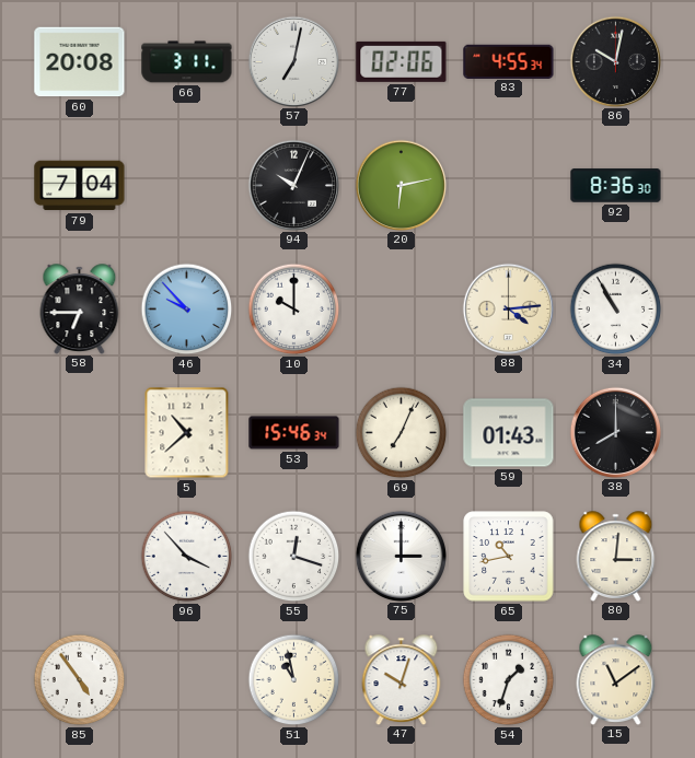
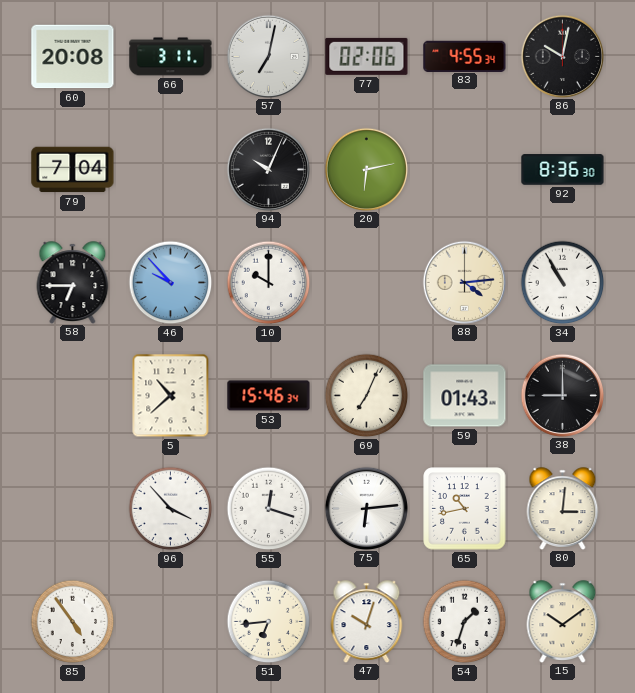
38: 8:00 -> 9:00
75: 3:00 -> 6:14
51: 10:58 -> 6:44
15: 11:09 -> 10:09
